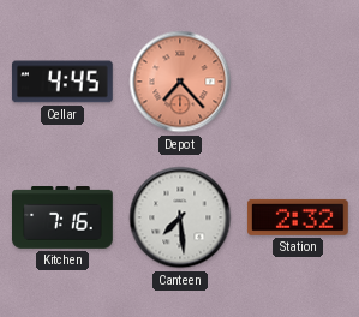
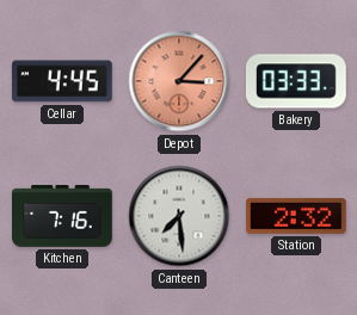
Depot: 7:23 -> 3:07
Bakery: none -> 03:33
